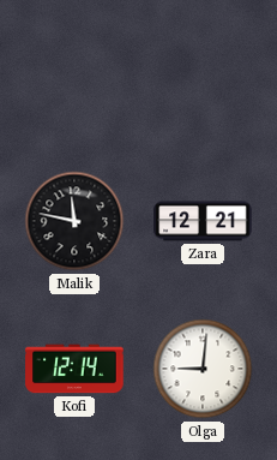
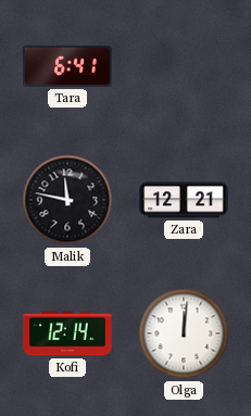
Tara: none -> 6:41
Olga: 9:01 -> 12:01
